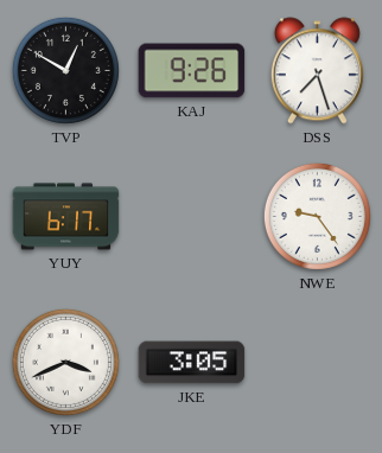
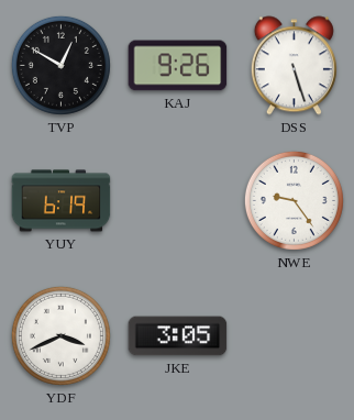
DSS: 7:27 -> 5:27
YUY: 6:17 -> 6:19
